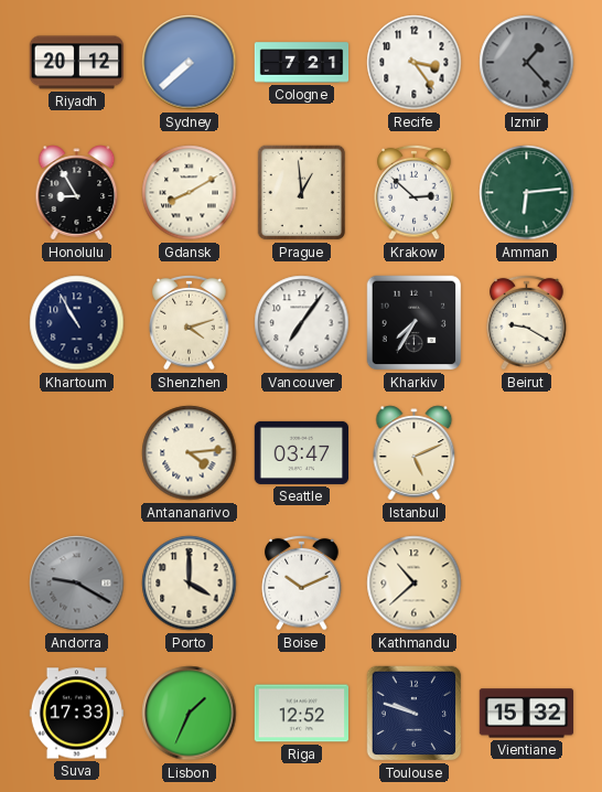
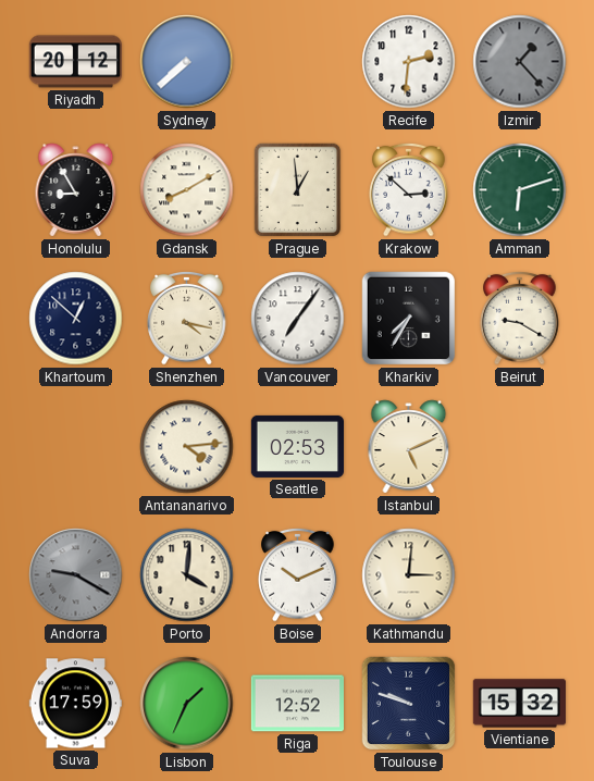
Cologne: 7:21 -> none
Recife: 3:24 -> 2:31
Amman: 6:14 -> 6:12
Khartoum: 10:55 -> 12:52
Shenzhen: 4:12 -> 4:17
Seattle: 03:47 -> 02:53
Porto: 4:00 -> 4:01
Kathmandu: 10:38 -> 3:01
Suva: 17:33 -> 17:59
